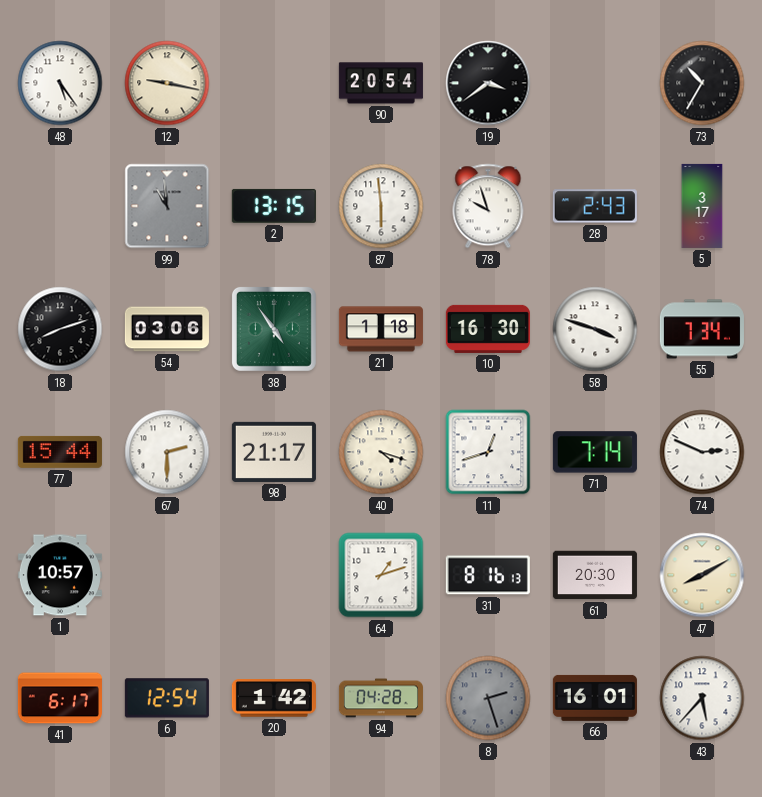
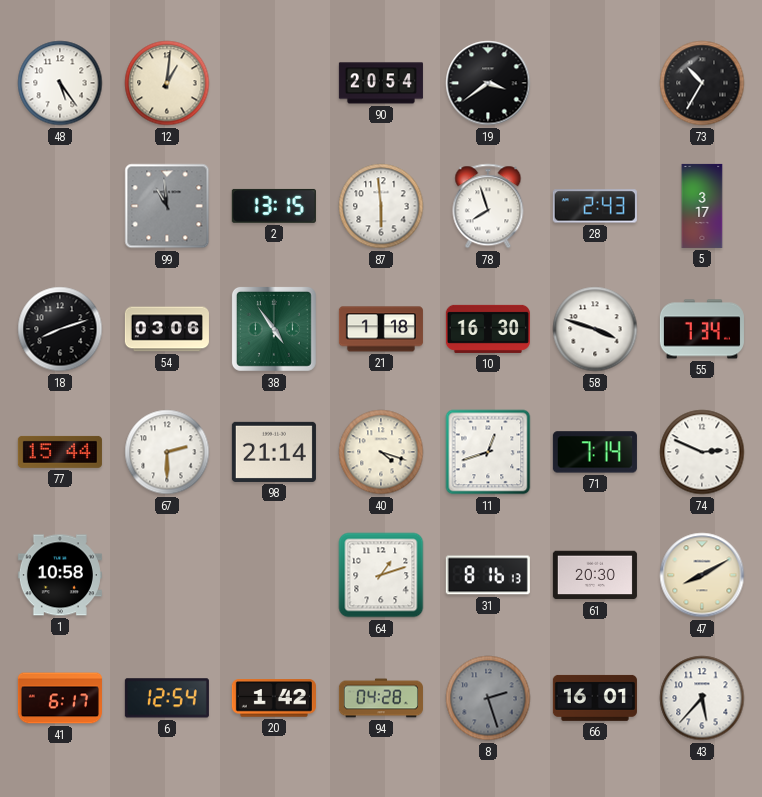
12: 9:17 -> 1:01
78: 9:57 -> 7:57
98: 21:17 -> 21:14
1: 10:57 -> 10:58
